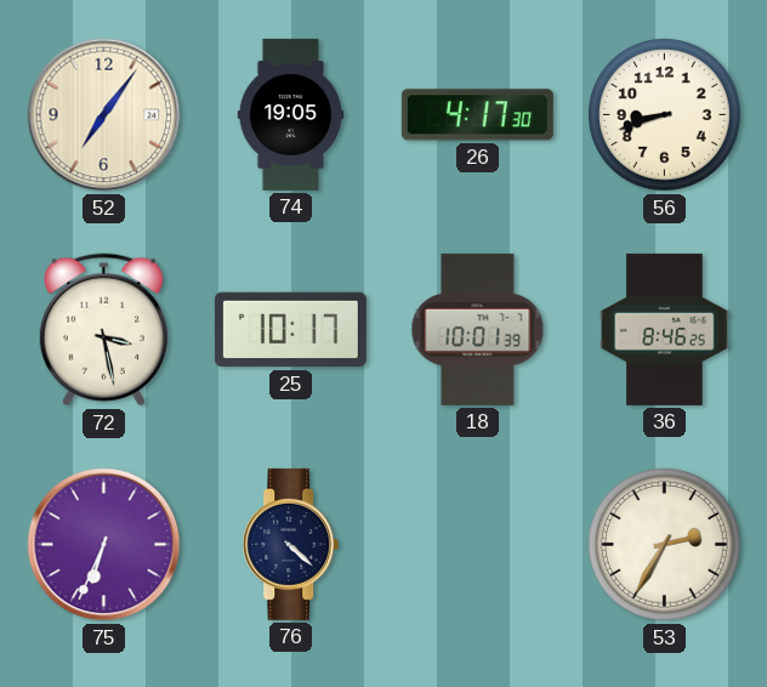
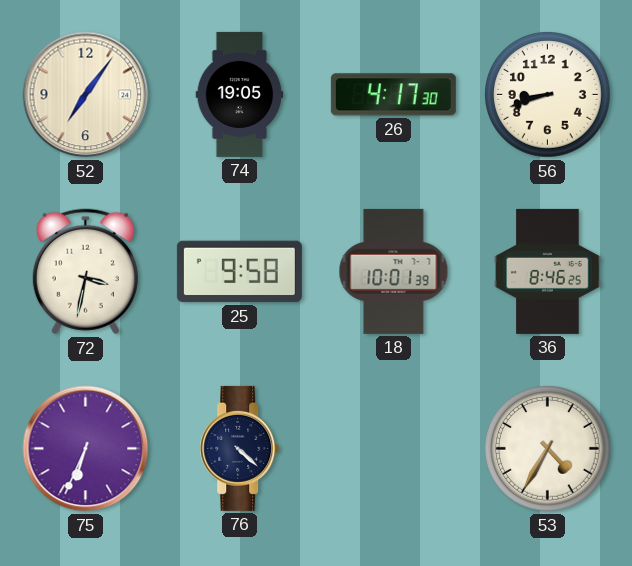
72: 3:28 -> 3:32
25: 10:17 -> 9:58
53: 2:35 -> 4:35
